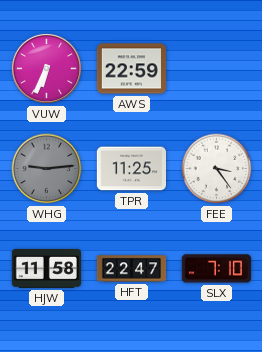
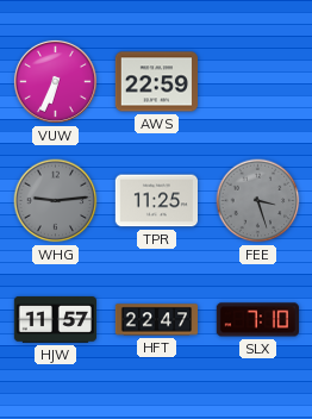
FEE: 3:24 -> 3:27
FEE dial: white -> grey
HJW: 11:58 -> 11:57
